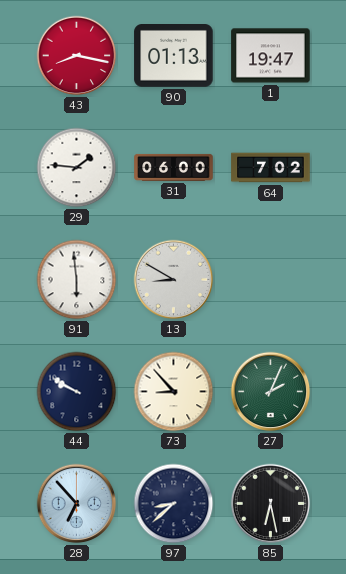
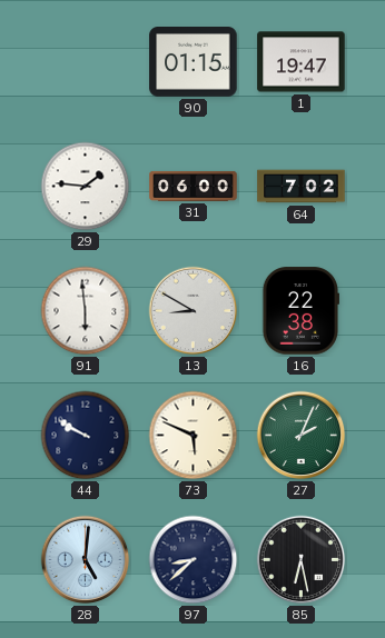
43: 8:17 -> none
90: 01:13 -> 01:15
16: none -> 22:38
73: 8:53 -> 5:49
28: 6:53 -> 5:01
